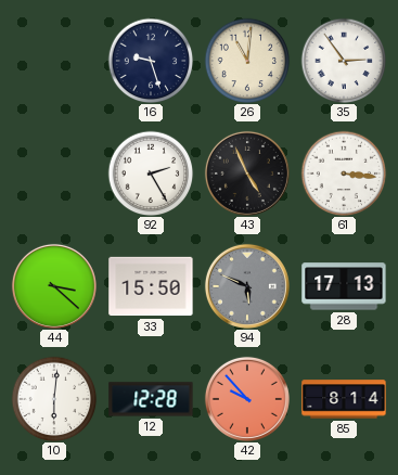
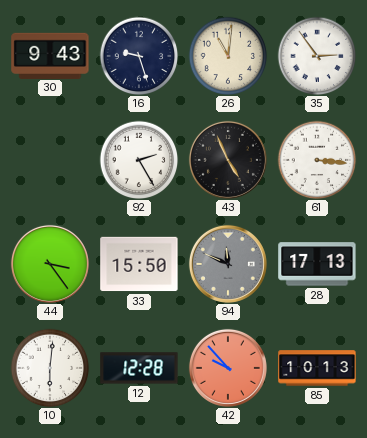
30: none -> 9:43
44: 3:22 -> 3:24
94: 5:49 -> 11:49
85: 8:14 -> 10:13
